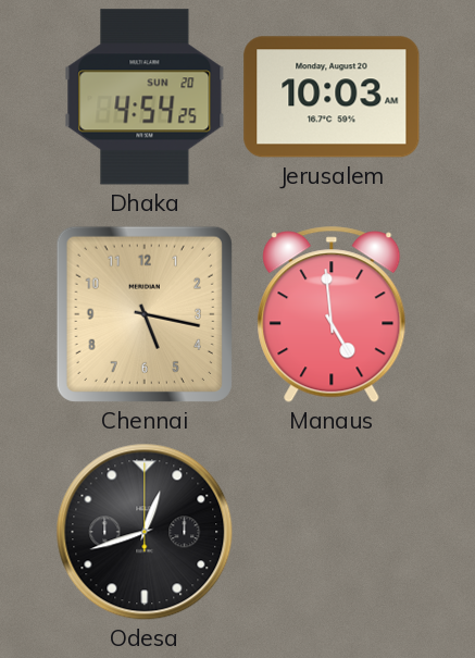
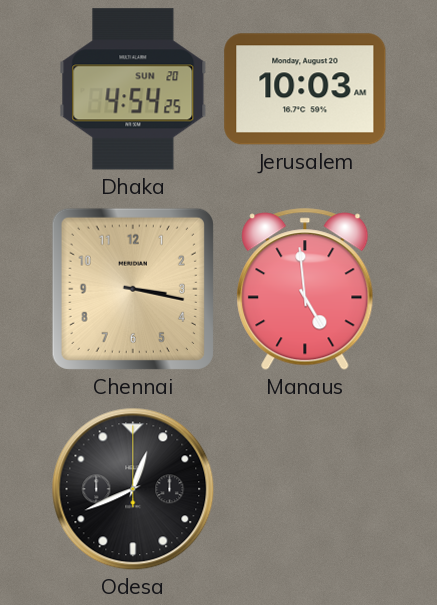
Chennai: 5:17 -> 3:17
Odesa: 12:42 -> 12:41
